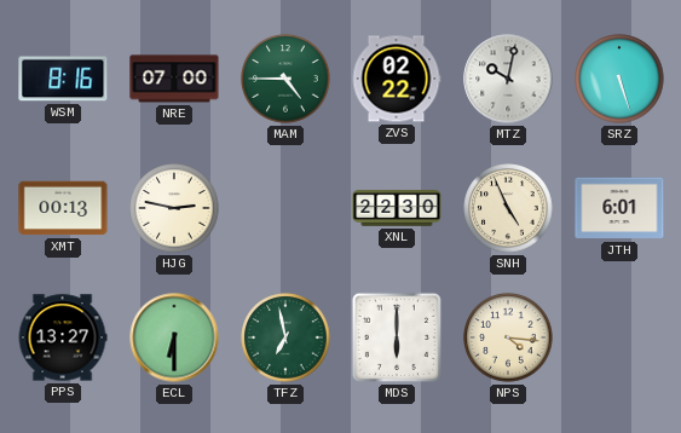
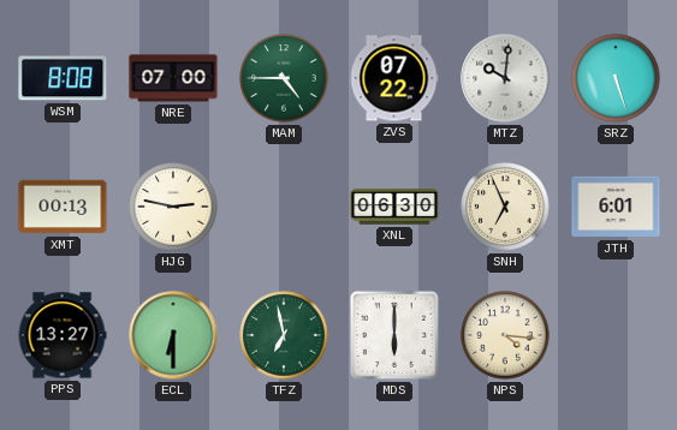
WSM: 8:16 -> 8:08
ZVS: 02:22 -> 07:22
MTZ: 10:02 -> 10:01
XNL: 22:30 -> 06:30
SNH: 4:56 -> 6:56
